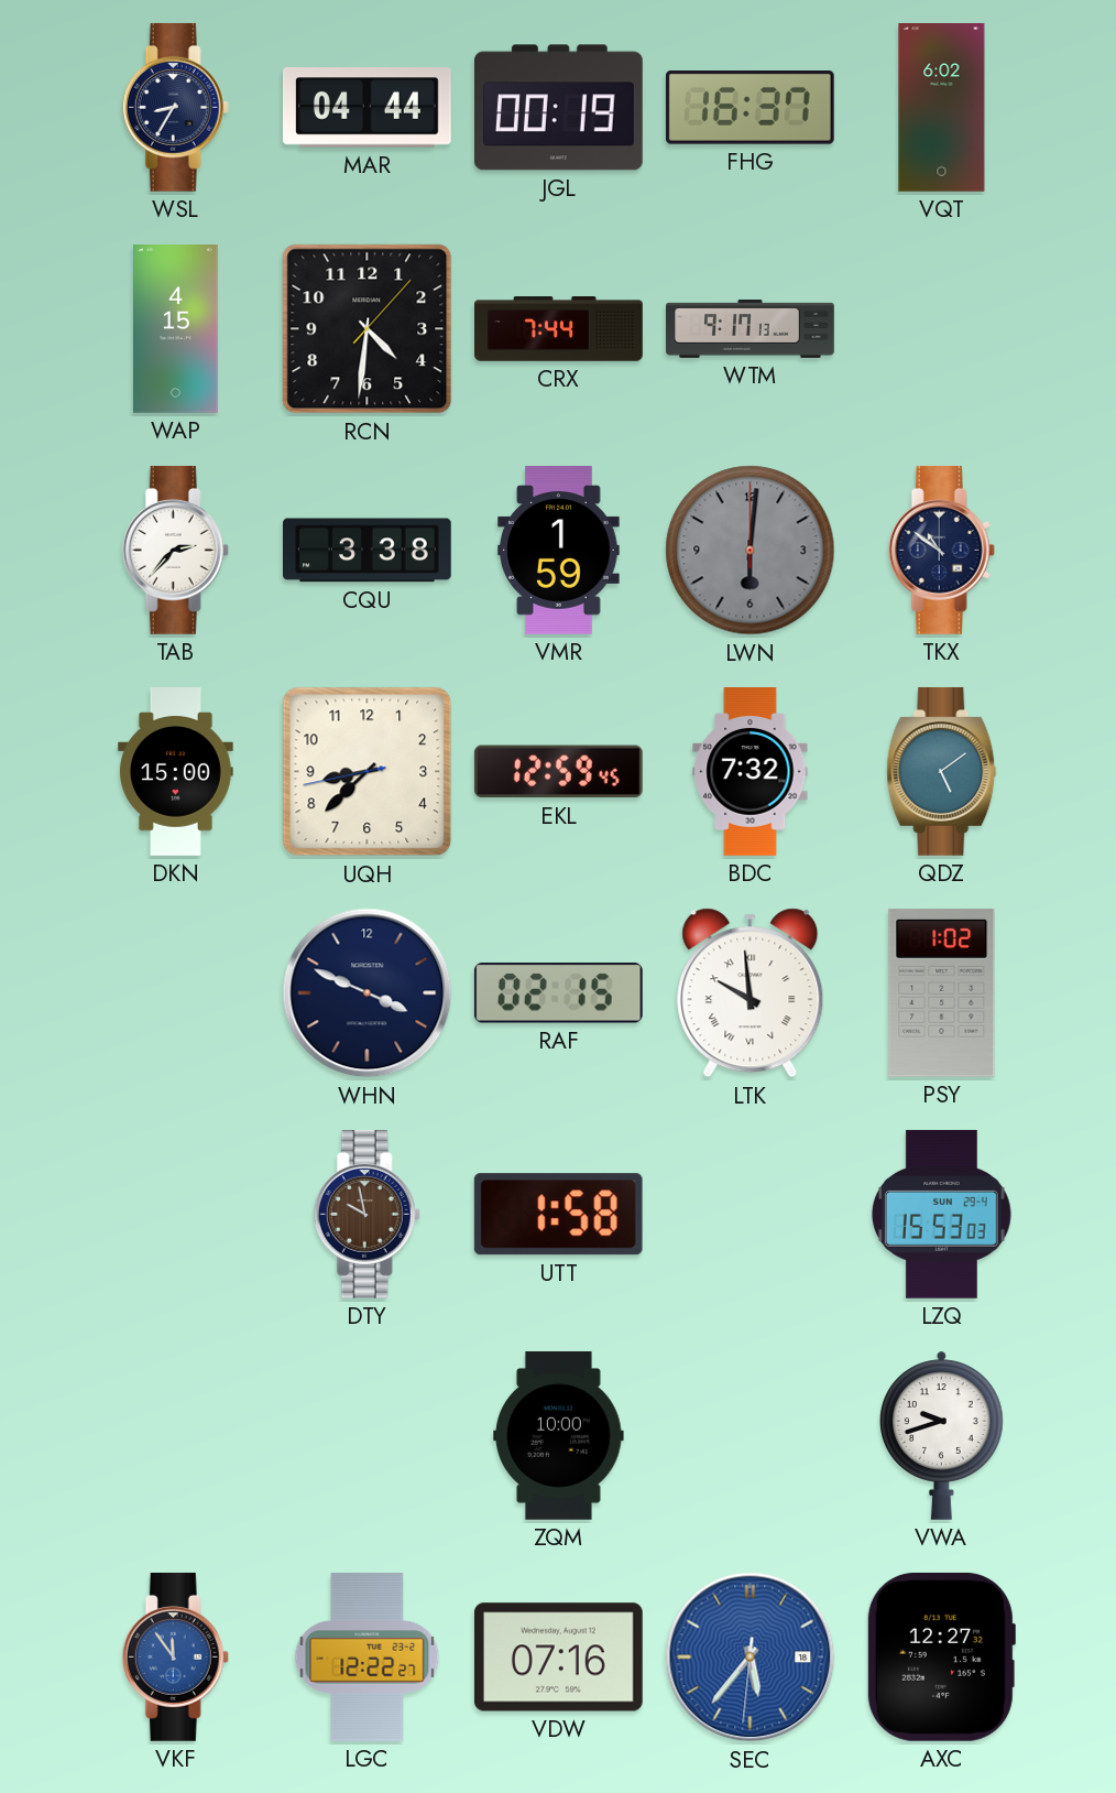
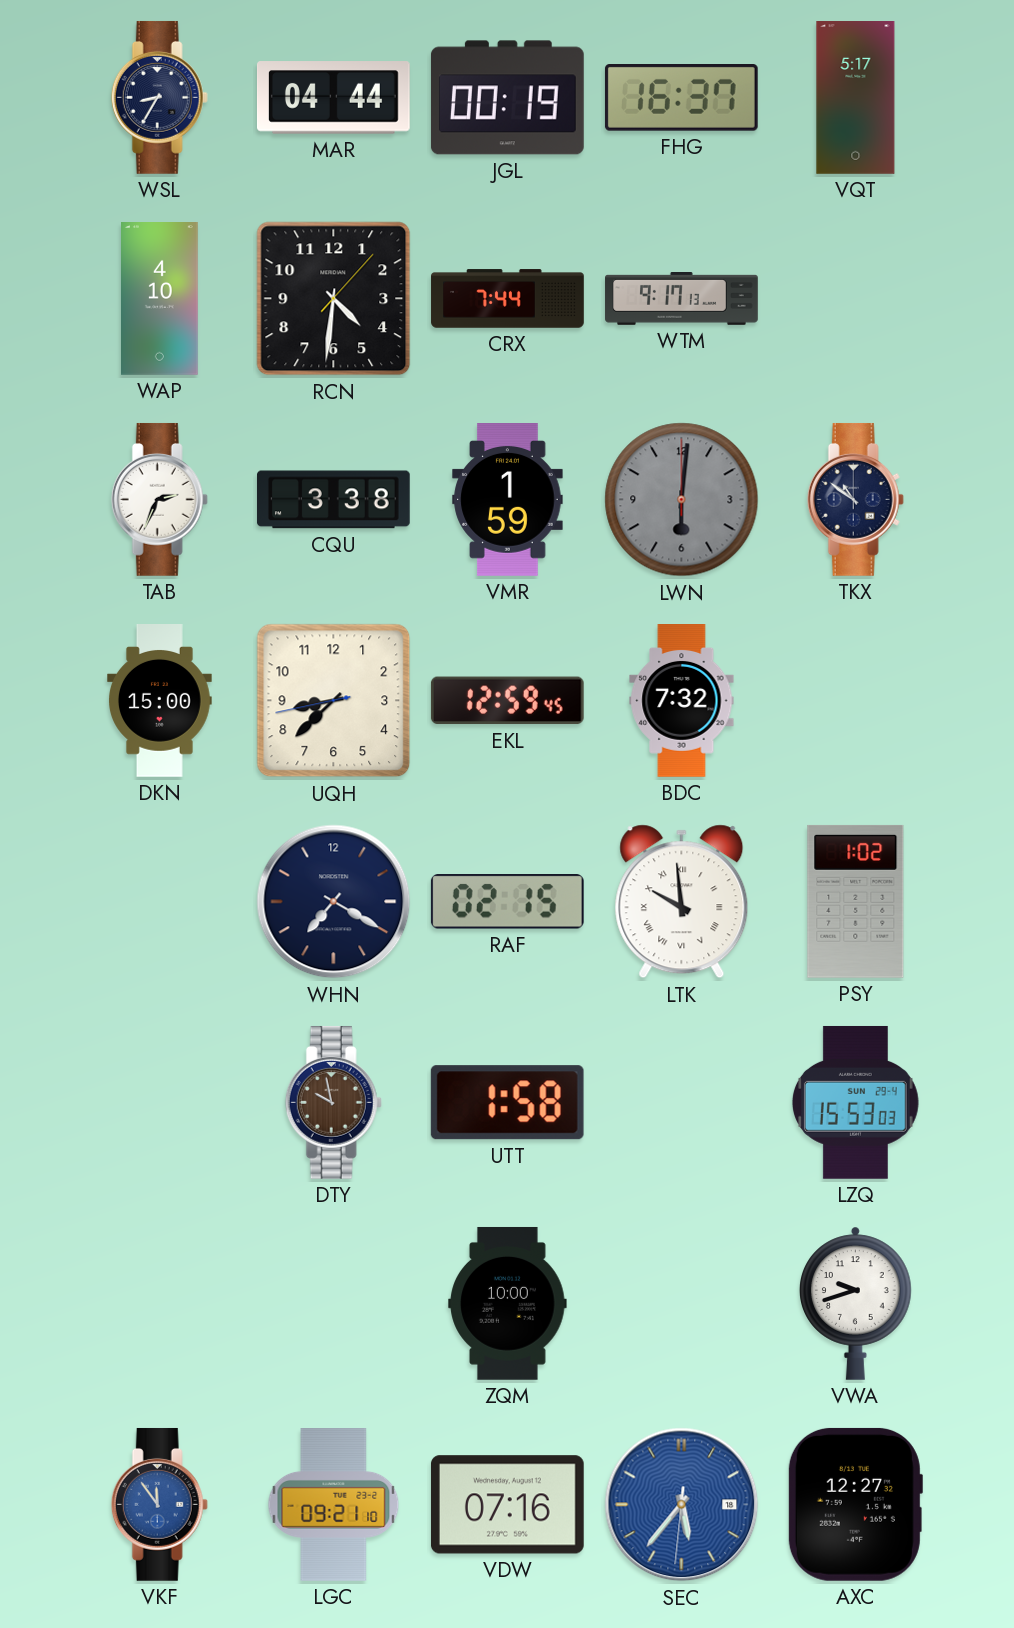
VQT: 6:02 -> 5:17
WAP: 4:15 -> 4:10
TAB: 2:37 -> 2:34
QDZ: 5:09 -> none
WHN: 3:49 -> 7:20
LGC: 12:22 -> 09:21
